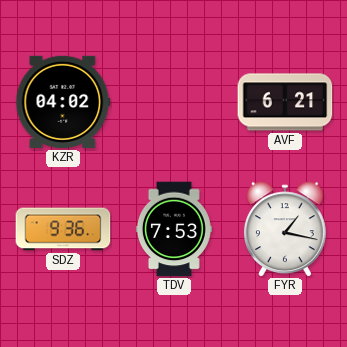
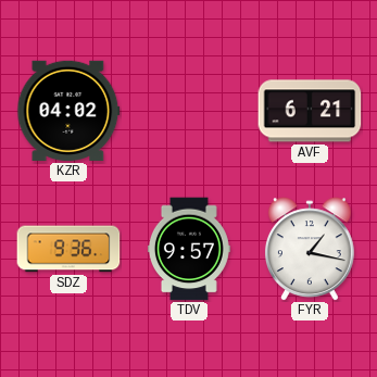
TDV: 7:53 -> 9:57
